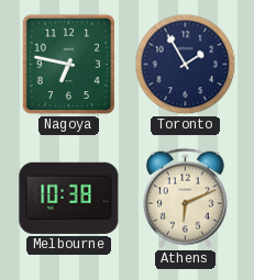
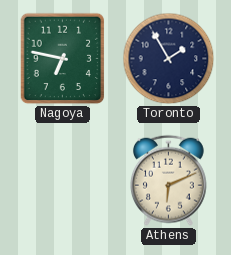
Melbourne: 10:38 -> none
